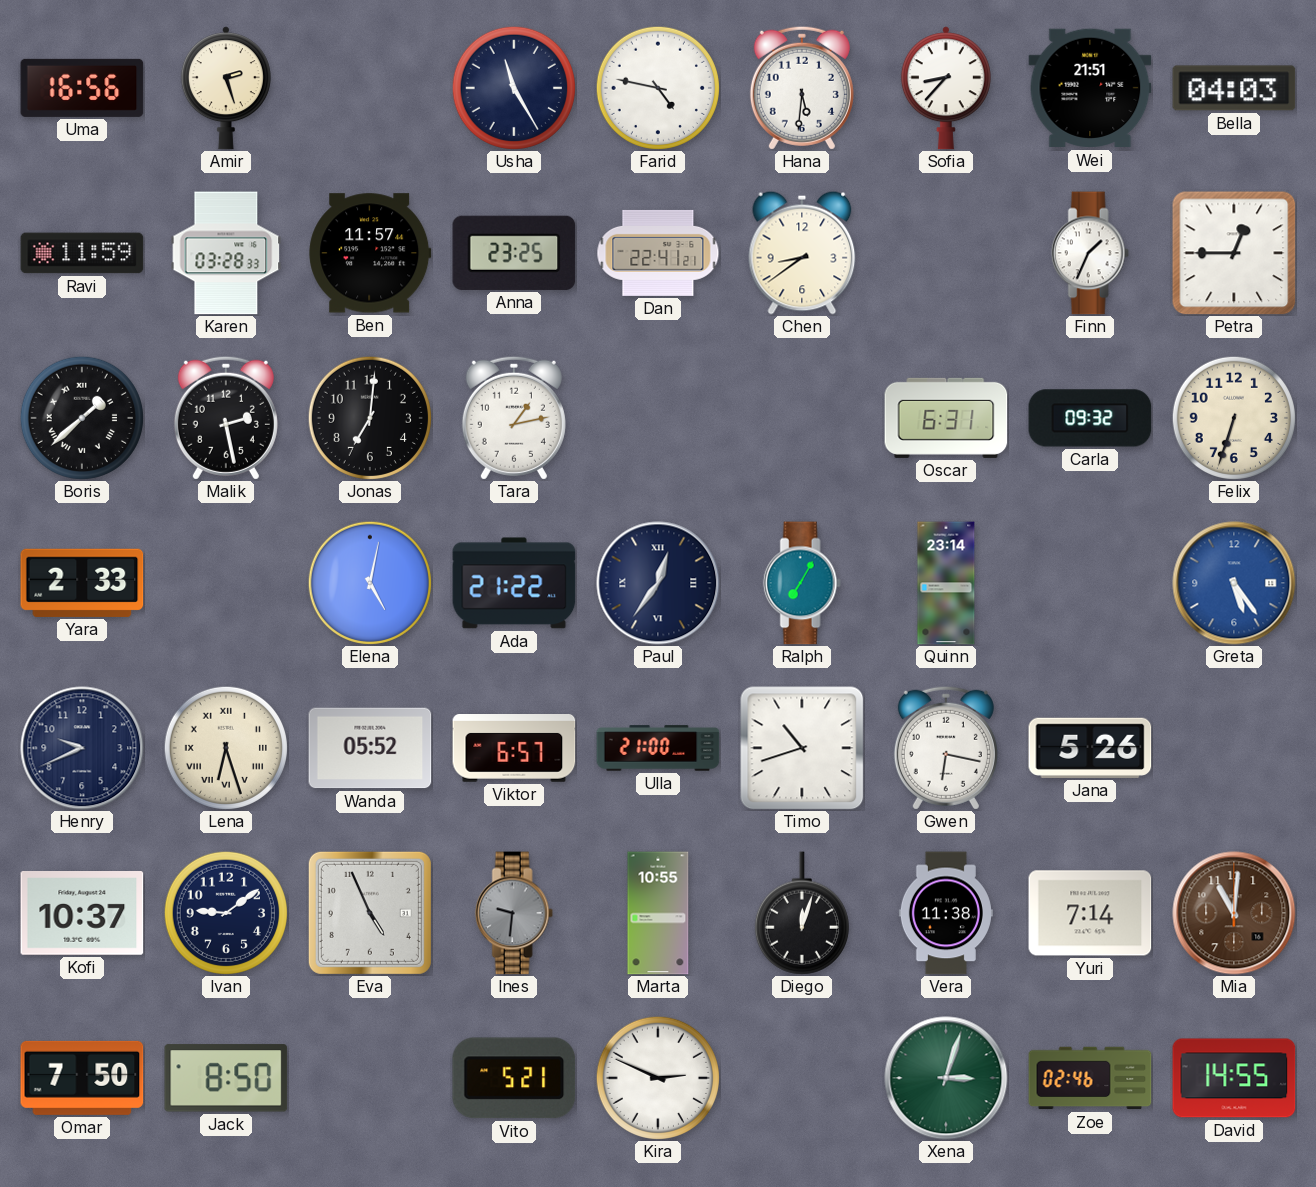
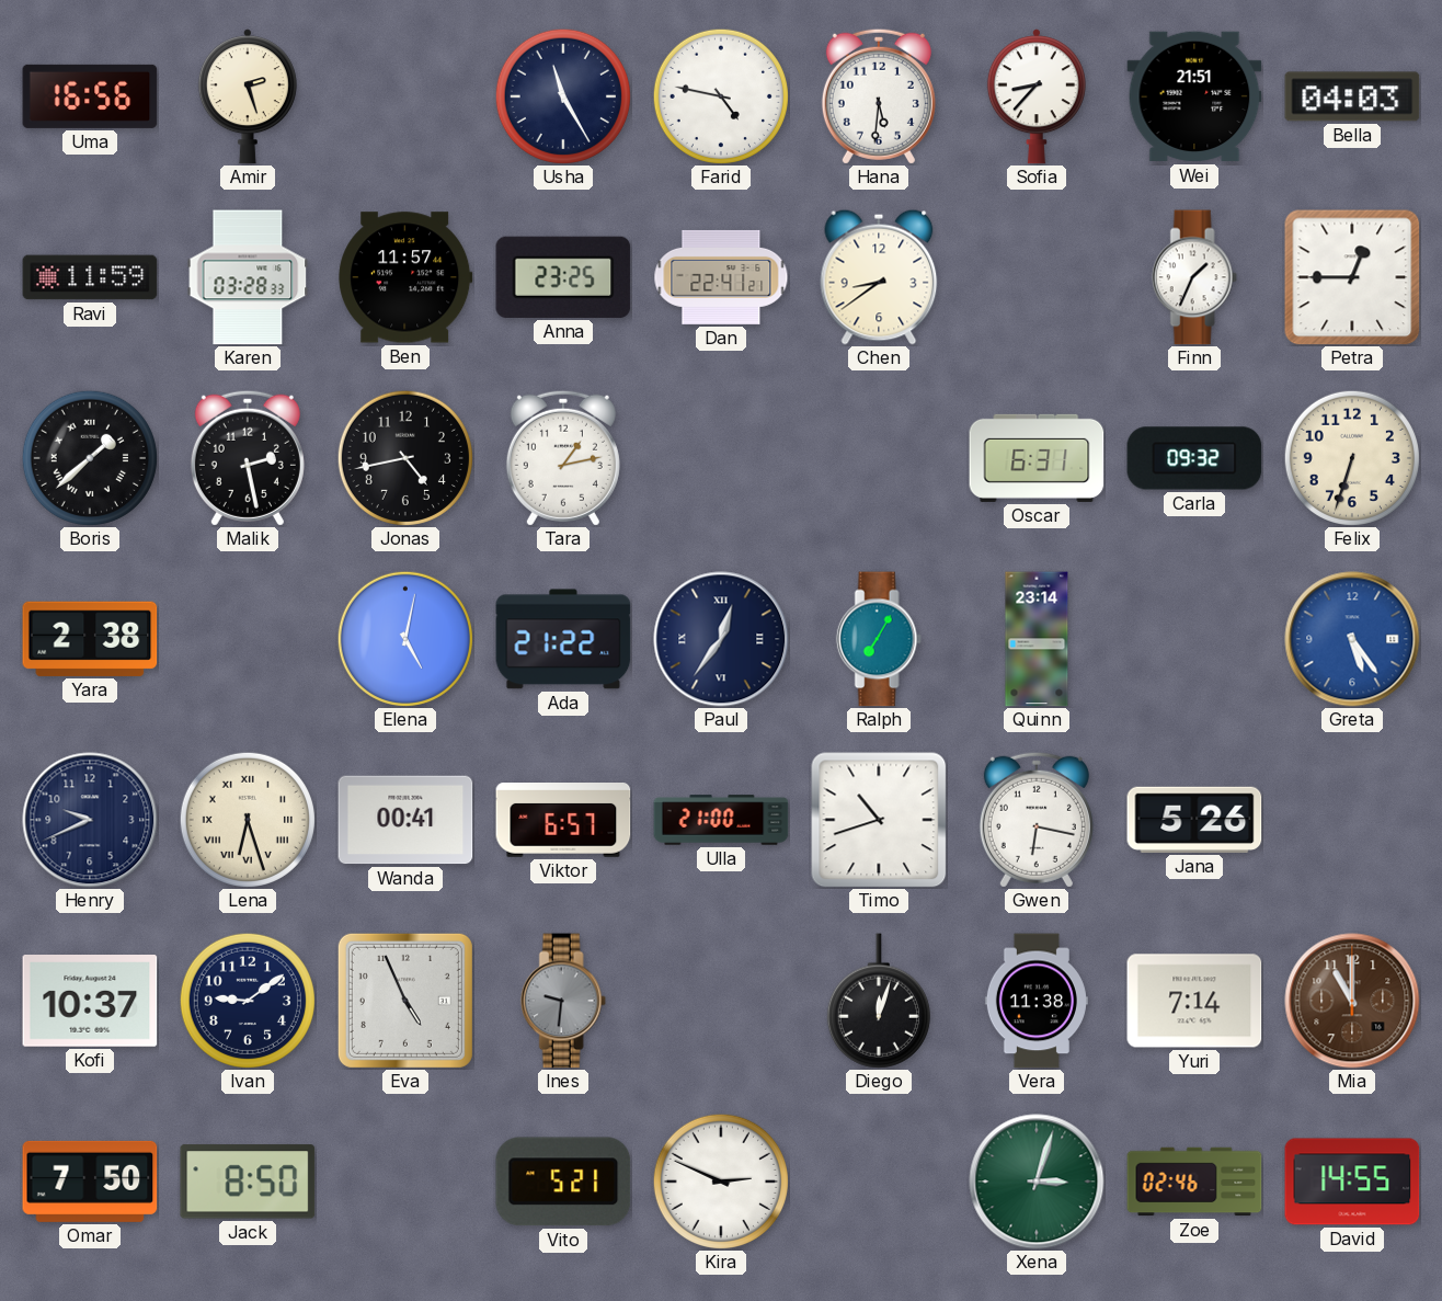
Jonas: 7:01 -> 4:43
Yara: 2:33 -> 2:38
Wanda: 05:52 -> 00:41
Marta: 10:55 -> none
Mia: 11:01 -> 11:00
